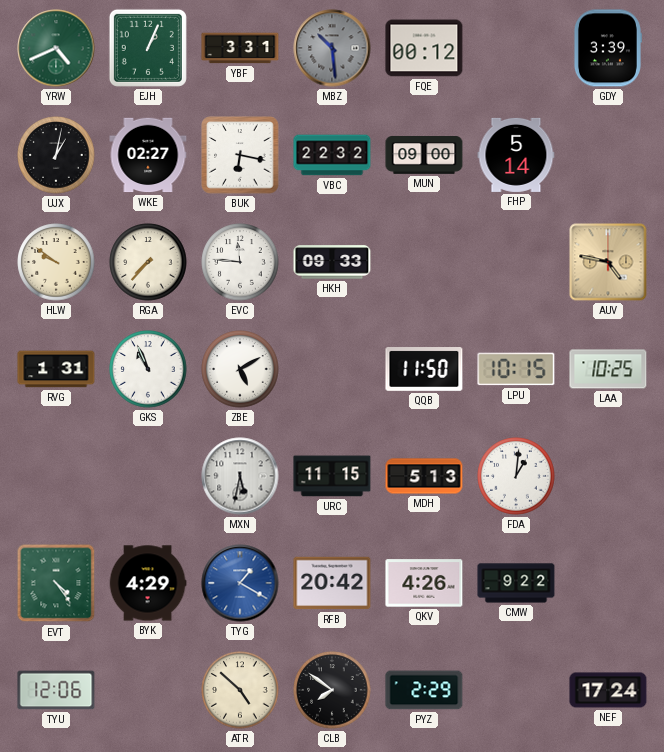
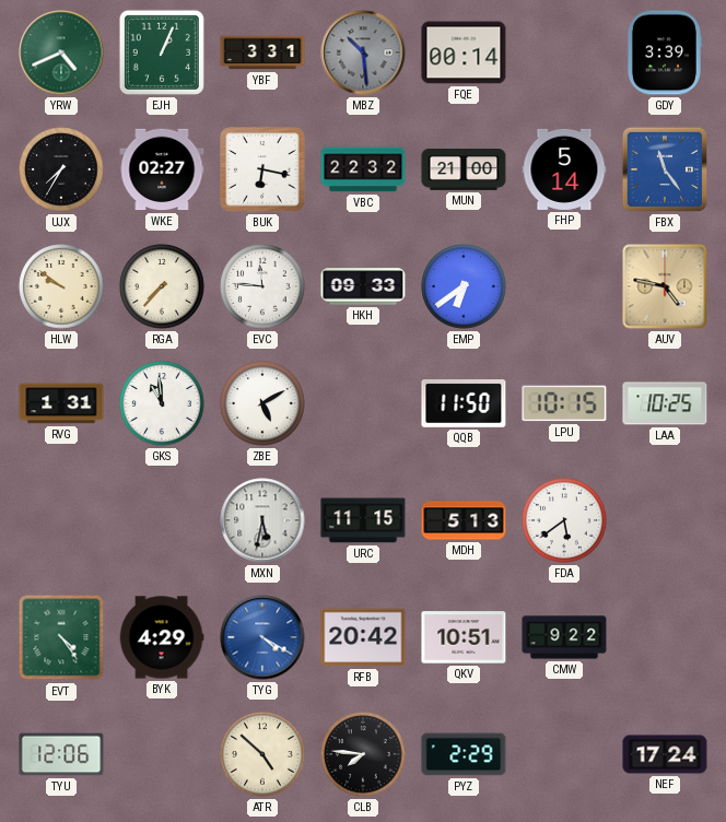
FQE: 00:12 -> 00:14
UJX: 1:02 -> 7:35
MUN: 09:00 -> 21:00
FBX: none -> 11:24
EMP: none -> 6:39
GKS: 10:56 -> 10:59
FDA: 1:01 -> 5:39
TYG: 1:20 -> 4:20
QKV: 4:26 -> 10:51
CLB: 7:51 -> 7:46
